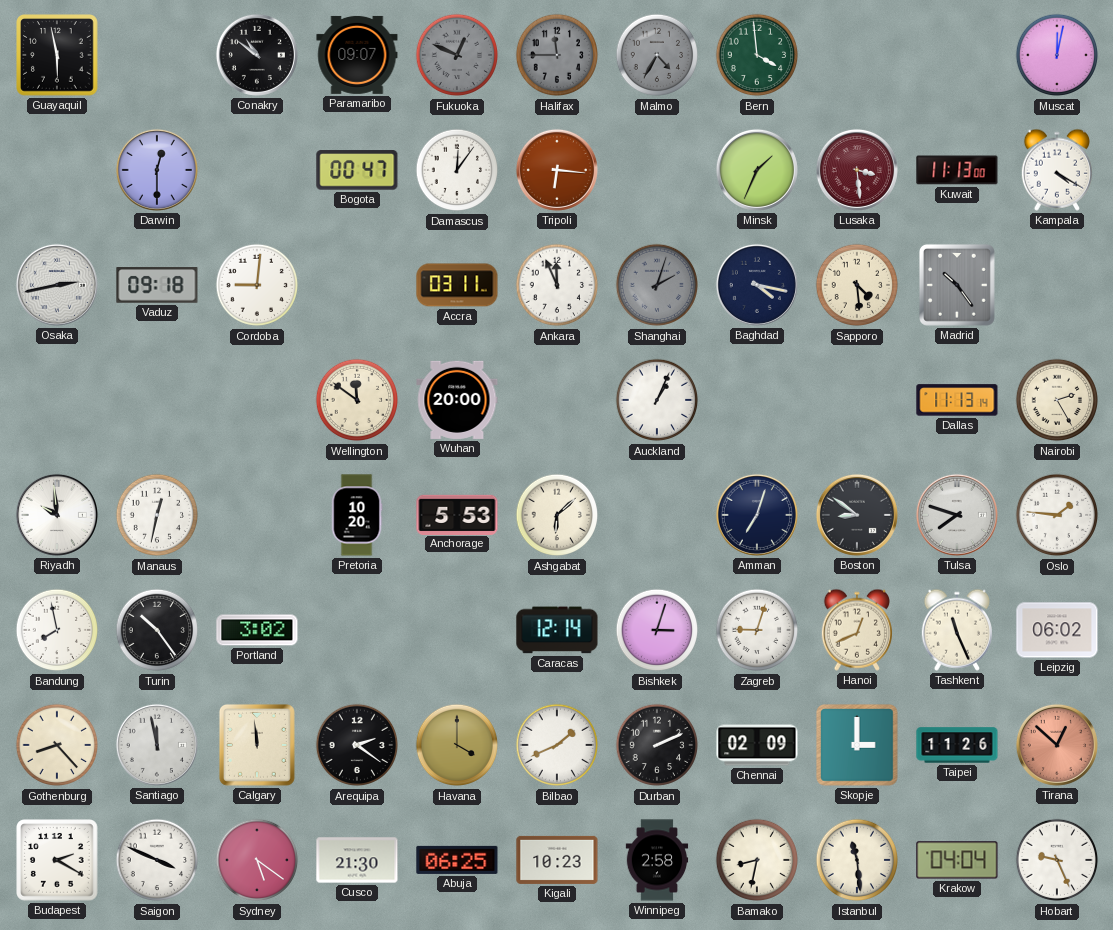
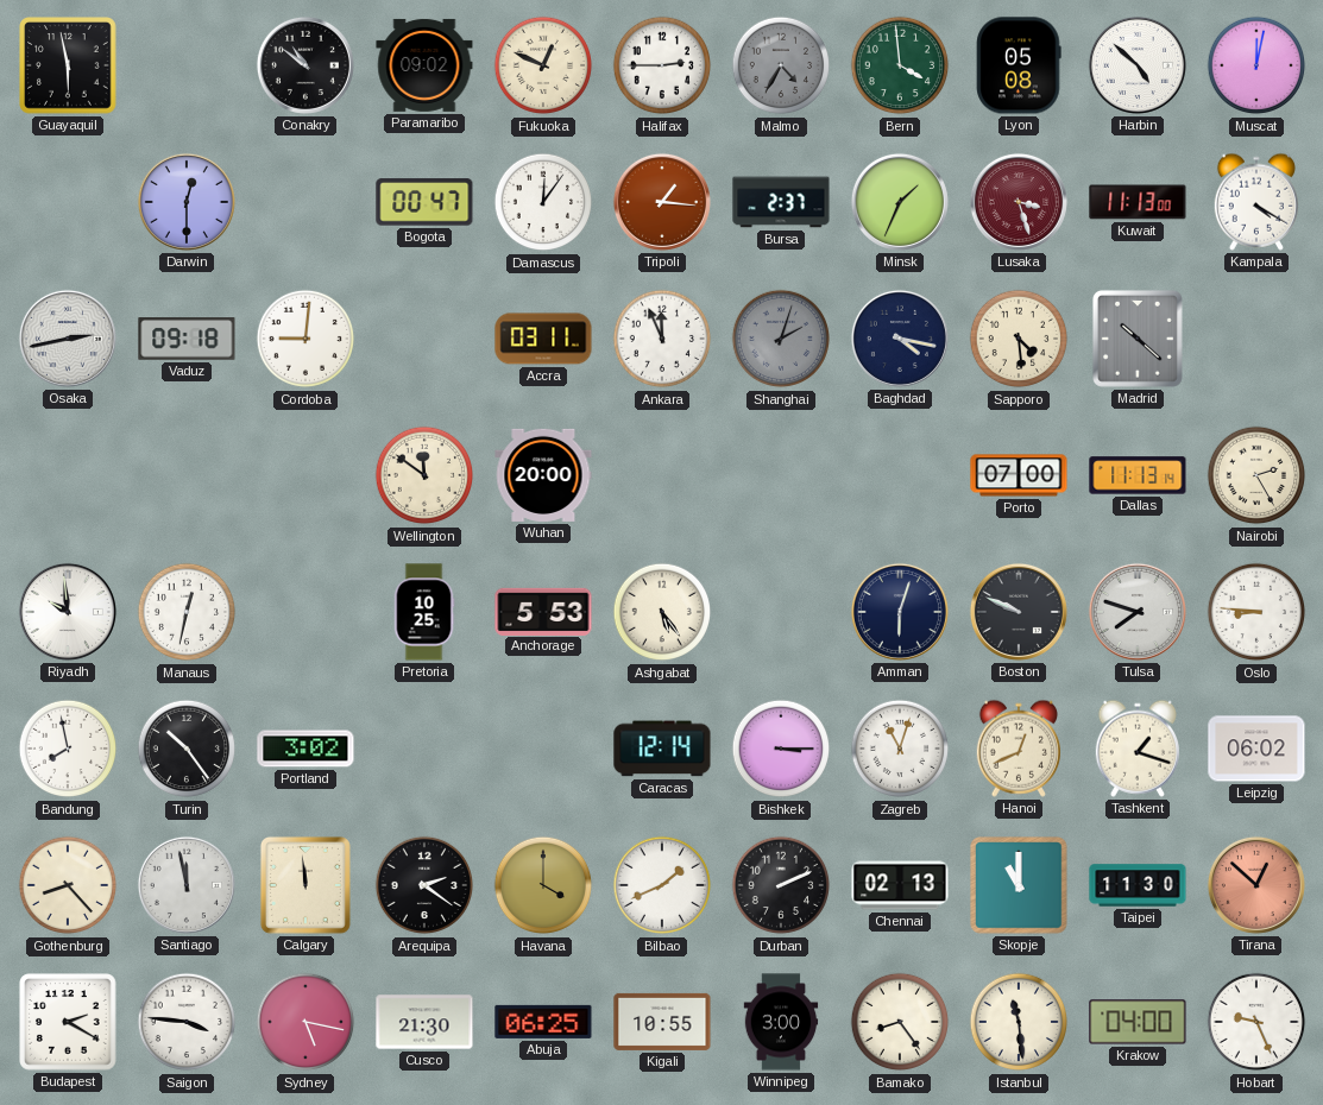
Paramaribo: 09:07 -> 09:02
Fukuoka dial: grey -> cream
Halifax: 11:45 -> 2:45
Halifax dial: grey -> white
Lyon: none -> 05:08
Harbin: none -> 4:52
Tripoli: 6:16 -> 1:16
Bursa: none -> 2:37
Lusaka: 3:29 -> 3:27
Madrid: 10:24 -> 10:22
Auckland: 1:04 -> none
Porto: none -> 07:00
Pretoria: 10:20 -> 10:25
Ashgabat: 6:08 -> 5:24
Amman: 7:03 -> 6:03
Boston: 8:51 -> 9:49
Oslo: 1:46 -> 8:46
Bishkek: 3:03 -> 3:15
Zagreb: 9:03 -> 11:03
Tashkent: 11:26 -> 1:18
Chennai: 02:09 -> 02:13
Skopje: 3:00 -> 11:00
Taipei: 11:26 -> 11:30
Saigon: 3:49 -> 3:46
Sydney: 5:21 -> 5:17
Kigali: 10:23 -> 10:55
Winnipeg: 2:58 -> 3:00
Bamako: 8:32 -> 8:24
Krakow: 04:04 -> 04:00
